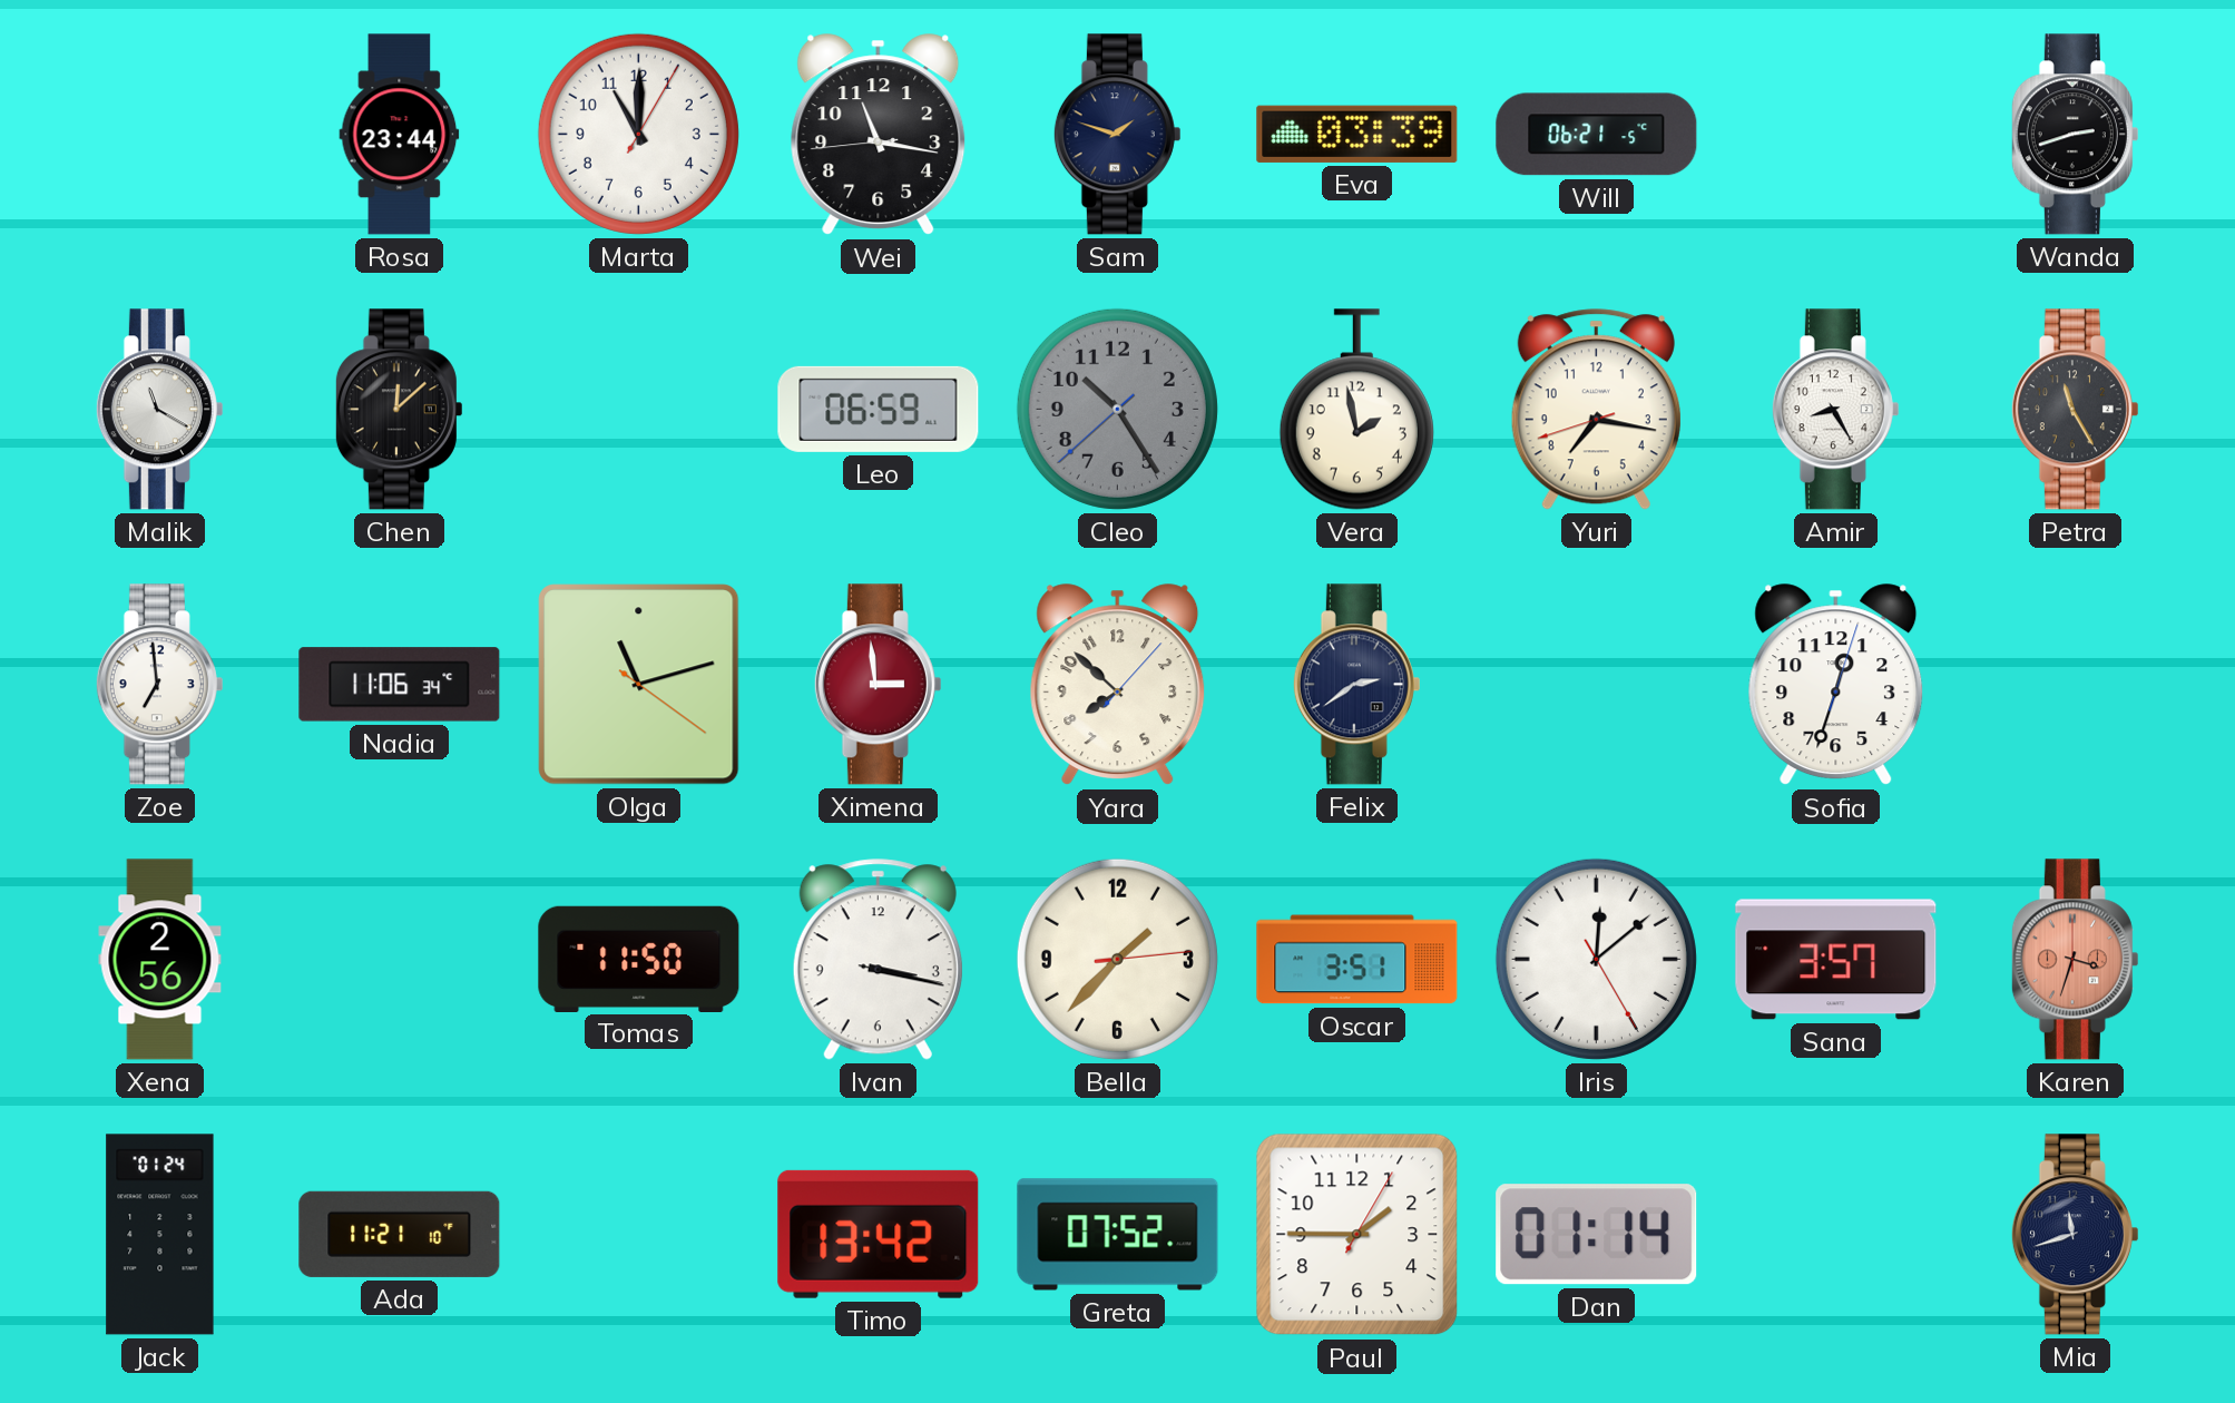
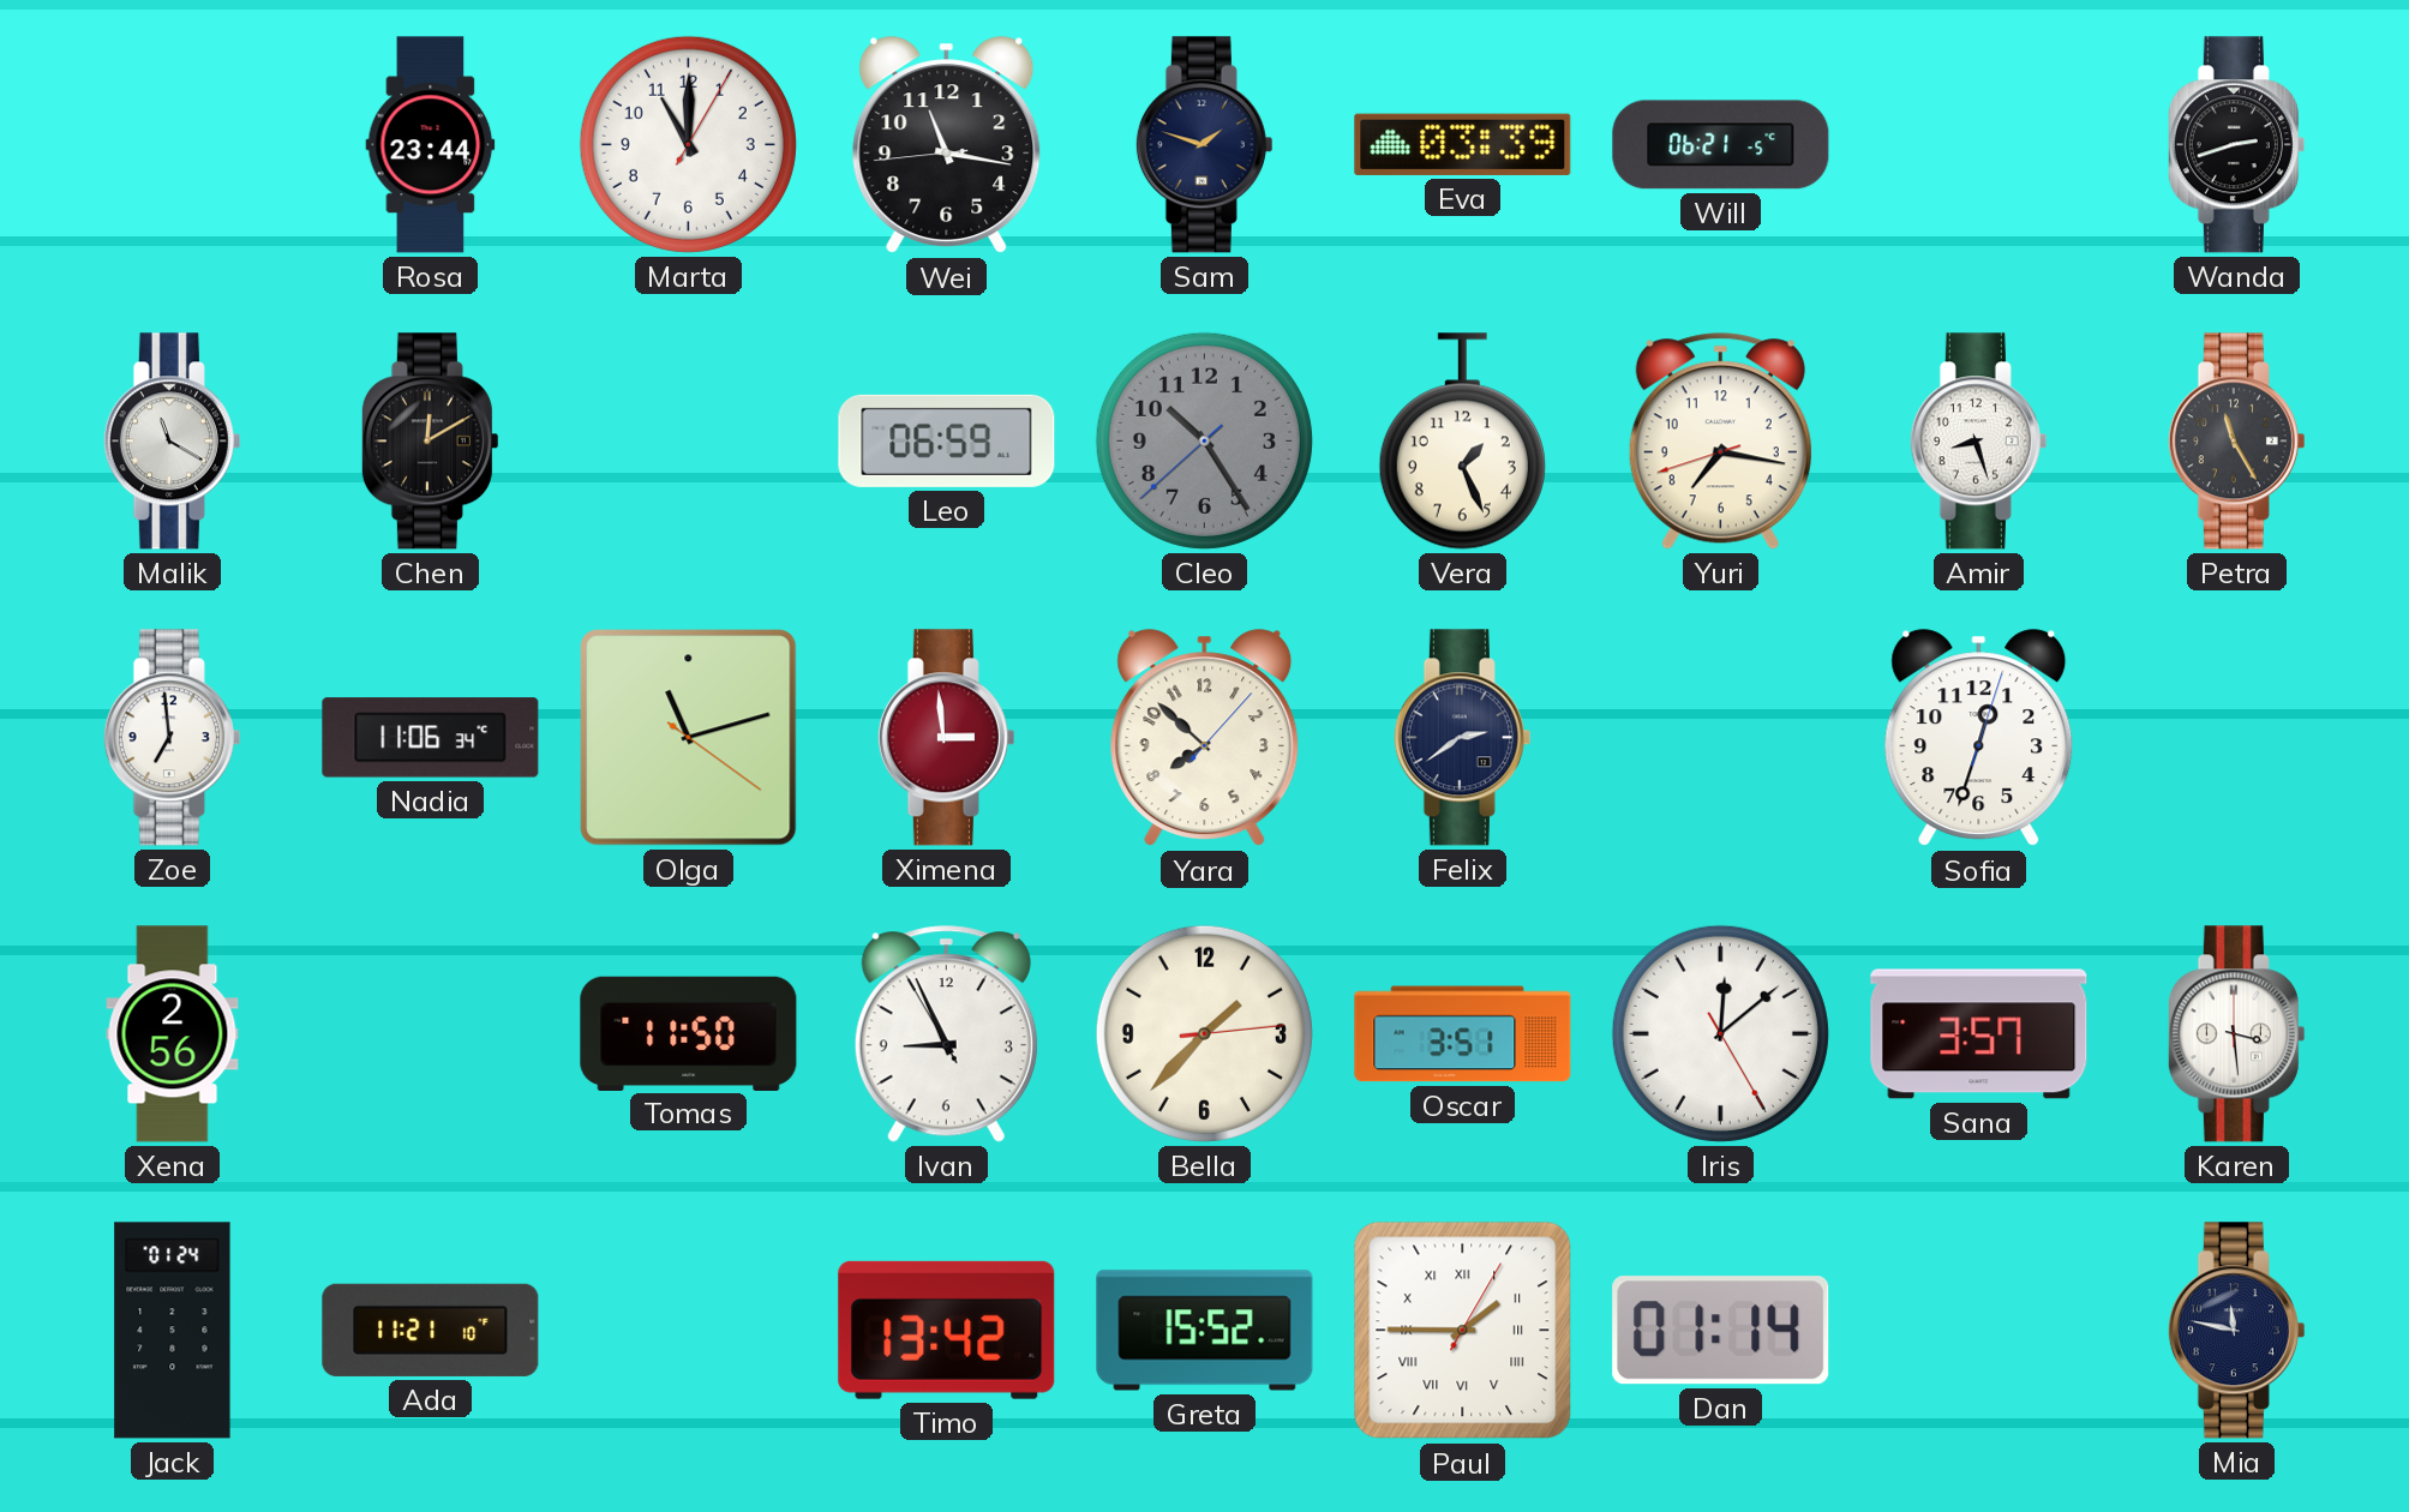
Chen: 12:08 -> 12:10
Vera: 1:58 -> 1:26
Amir: 8:25 -> 8:27
Ivan: 3:17 -> 8:55
Karen: 3:33 -> 3:29
Karen dial: salmon -> white
Greta: 07:52 -> 15:52
Paul numerals: Arabic -> Roman
Mia: 11:42 -> 11:47
